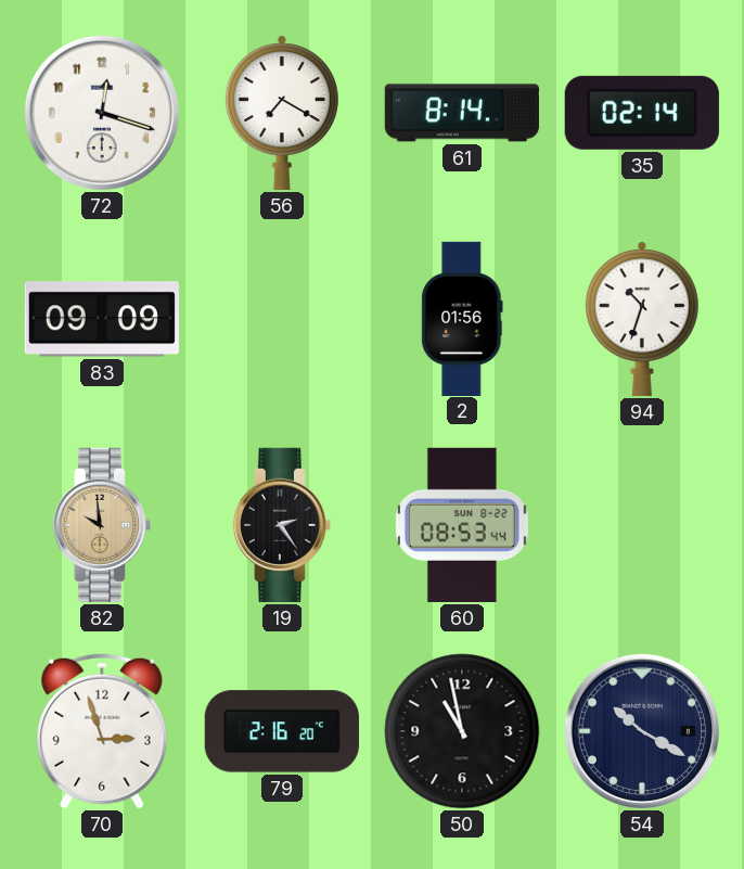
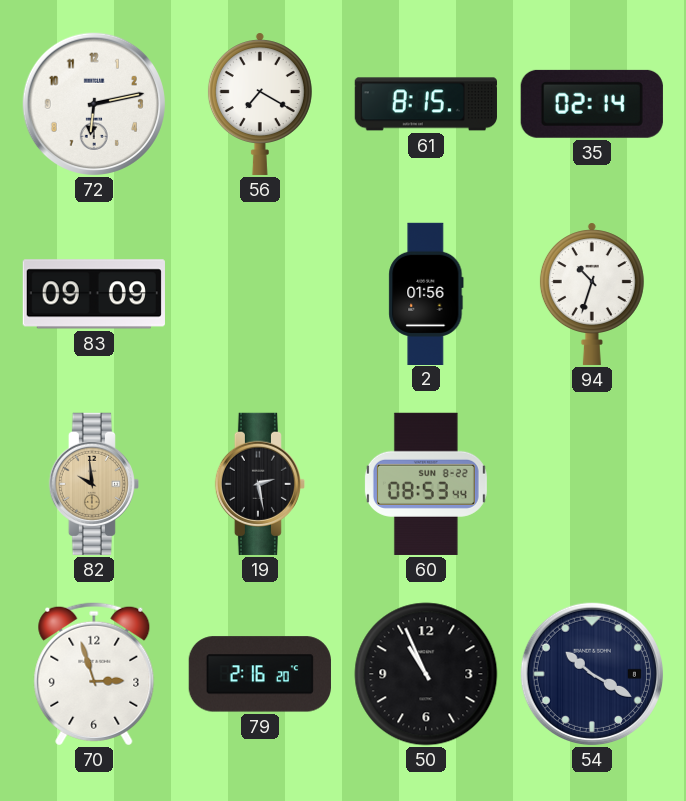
72: 12:18 -> 6:13
61: 8:14 -> 8:15
19: 2:24 -> 2:28
50: 10:58 -> 10:56
